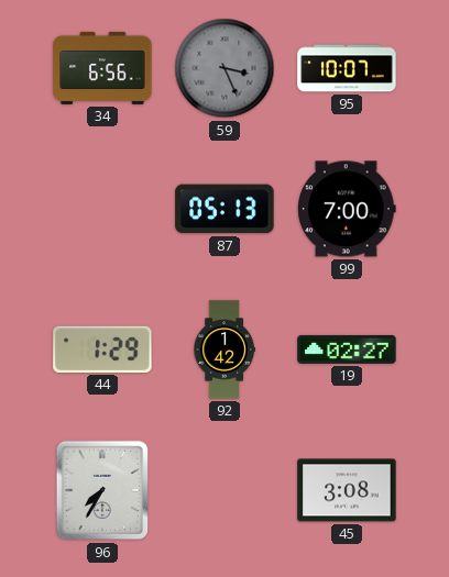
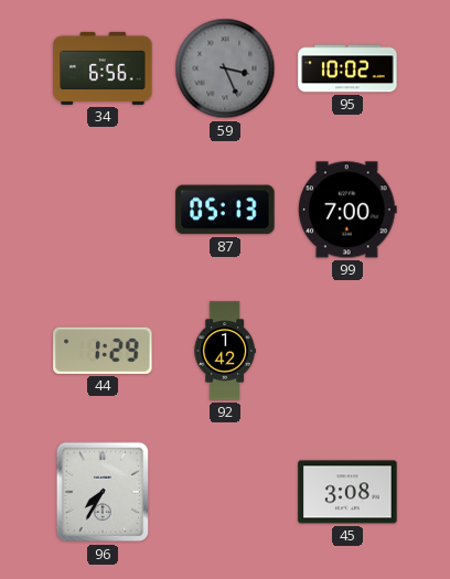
95: 10:07 -> 10:02
19: 02:27 -> none
